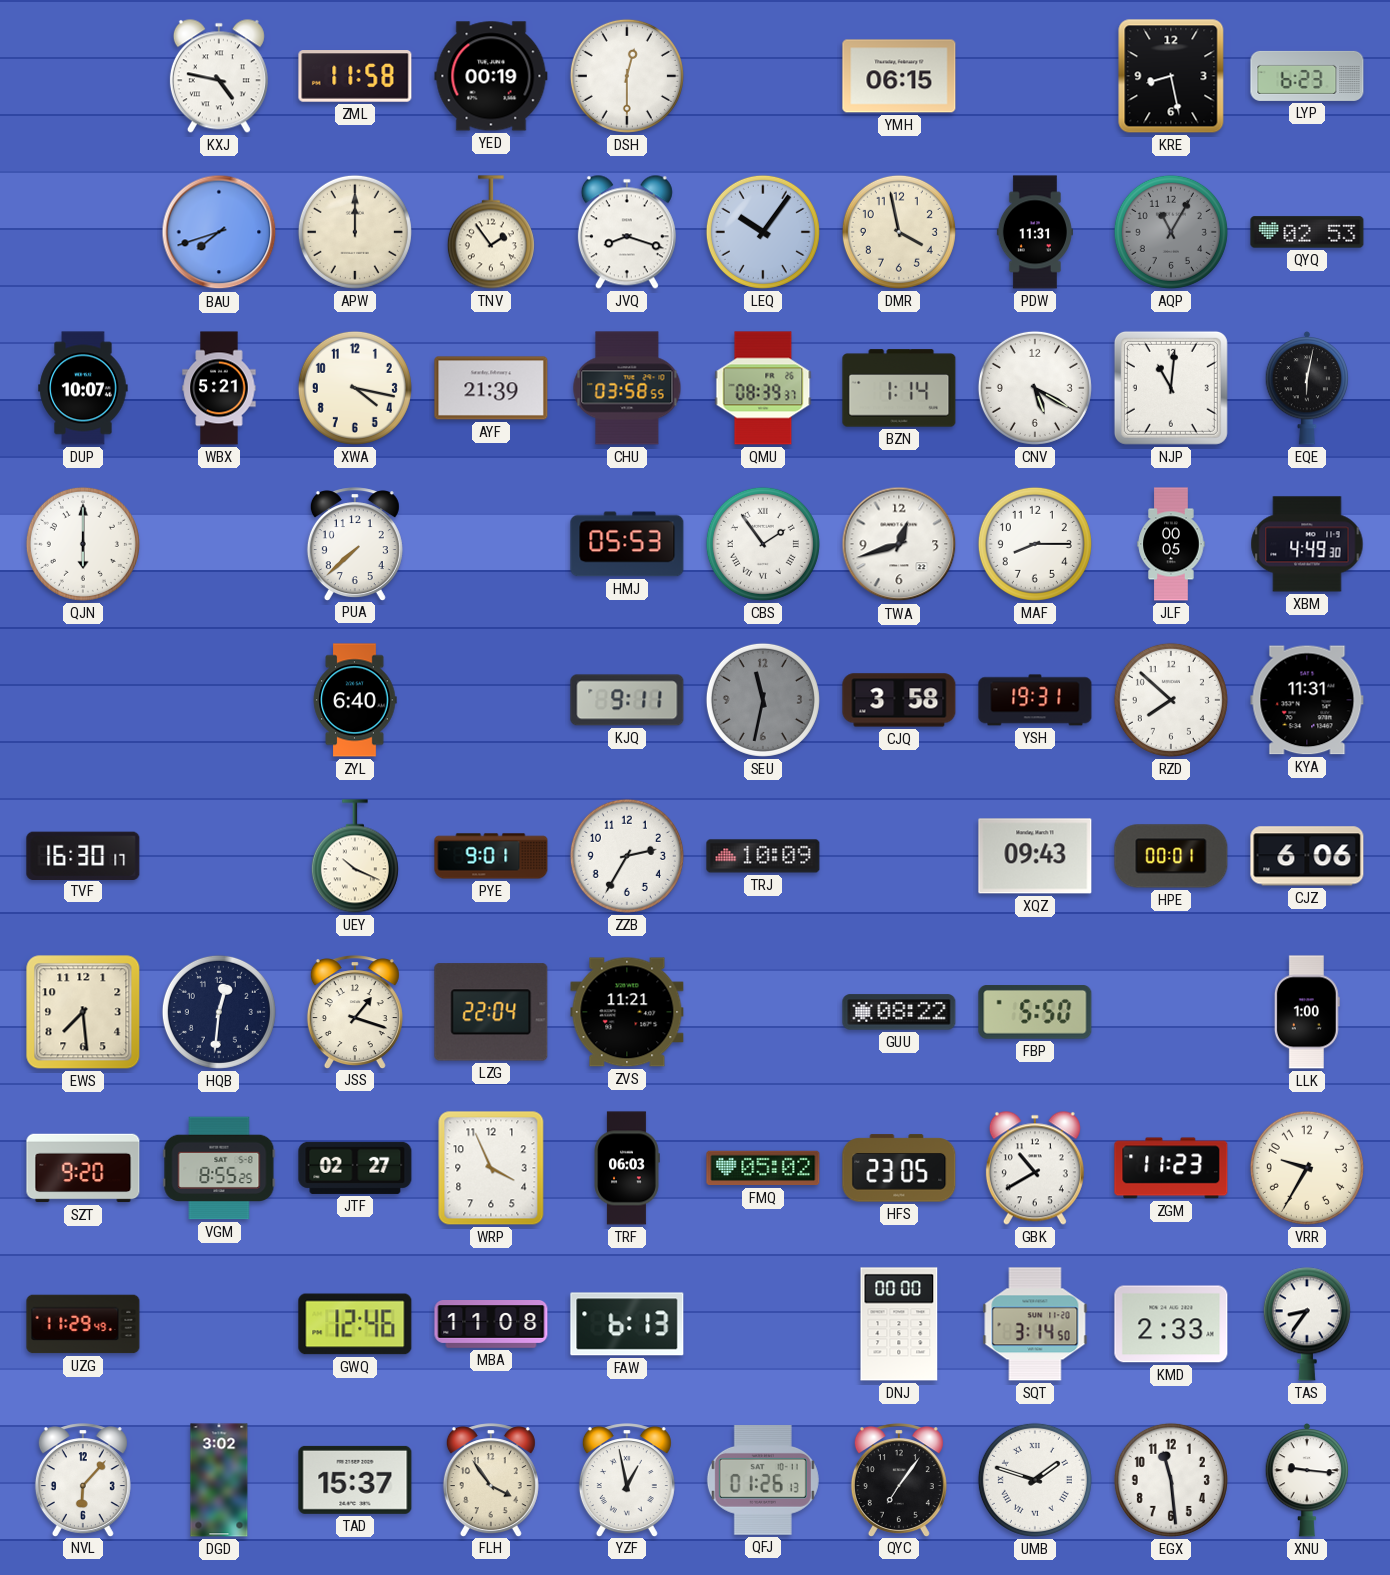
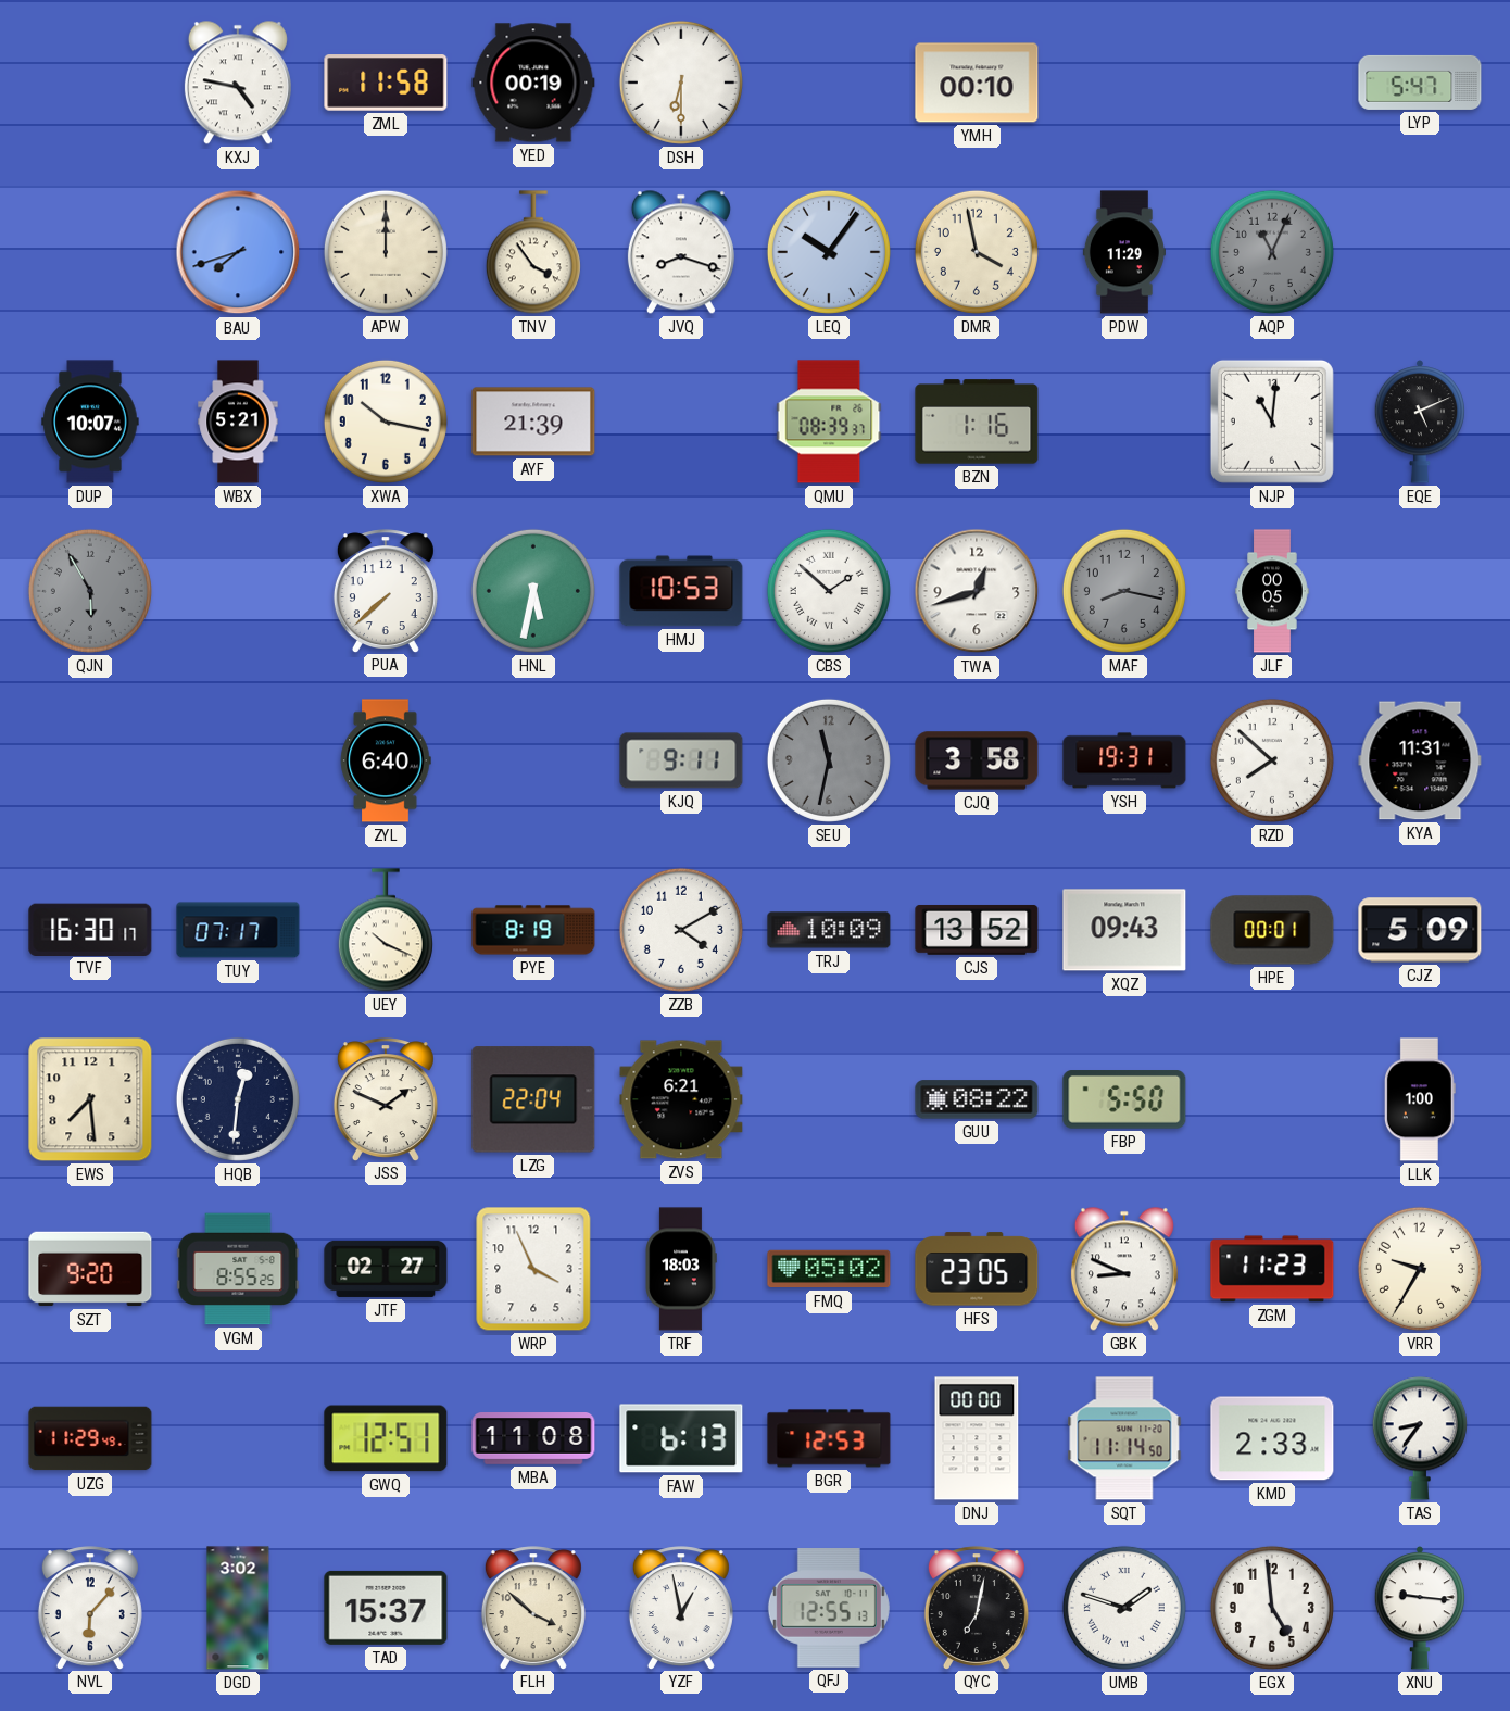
DSH: 12:30 -> 6:30
YMH: 06:15 -> 00:10
KRE: 8:28 -> none
LYP: 6:23 -> 5:47
TNV: 1:54 -> 3:54
PDW: 11:31 -> 11:29
AQP: 11:05 -> 11:04
QYQ: 02:53 -> none
XWA: 4:17 -> 10:17
CHU: 03:58 -> none
BZN: 1:14 -> 1:16
CNV: 5:20 -> none
EQE: 6:02 -> 5:11
QJN: 6:00 -> 5:55
QJN dial: white -> grey
HNL: none -> 5:32
HMJ: 05:53 -> 10:53
CBS: 1:54 -> 1:52
MAF: 8:15 -> 8:17
MAF dial: white -> grey
XBM: 4:49 -> none
TUY: none -> 07:17
PYE: 9:01 -> 8:19
ZZB: 2:35 -> 4:10
CJS: none -> 13:52
CJZ: 6:06 -> 5:09
JSS: 1:18 -> 1:49
ZVS: 11:21 -> 6:21
TRF: 06:03 -> 18:03
GBK: 10:40 -> 8:49
GWQ: 12:46 -> 12:51
BGR: none -> 12:53
SQT: 3:14 -> 11:14
FLH: 3:54 -> 3:52
QFJ: 01:26 -> 12:55
QYC: 7:06 -> 7:02
EGX: 11:29 -> 4:59
